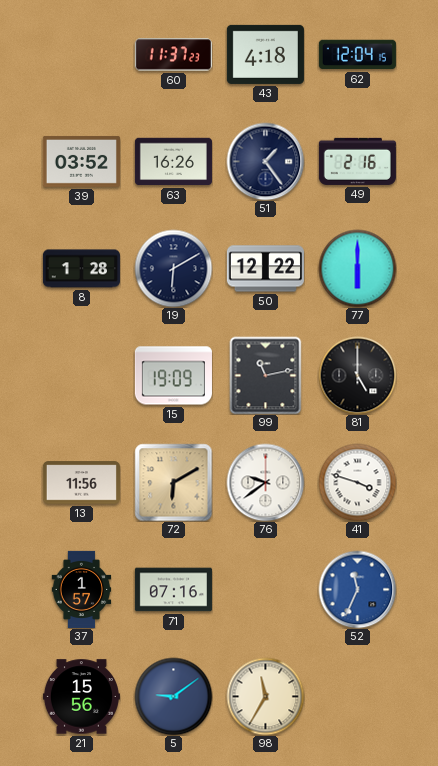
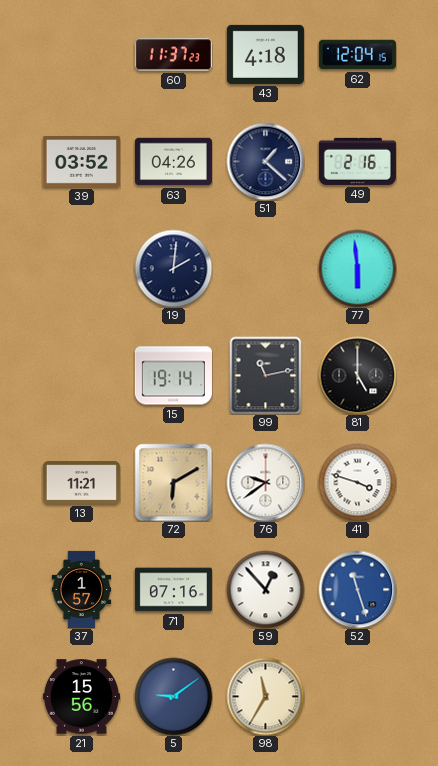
63: 16:26 -> 04:26
51: 1:24 -> 1:22
8: 1:28 -> none
19: 6:10 -> 2:01
50: 12:22 -> none
77: 6:00 -> 5:59
15: 19:09 -> 19:14
13: 11:56 -> 11:21
59: none -> 12:53
52: 11:34 -> 11:27
